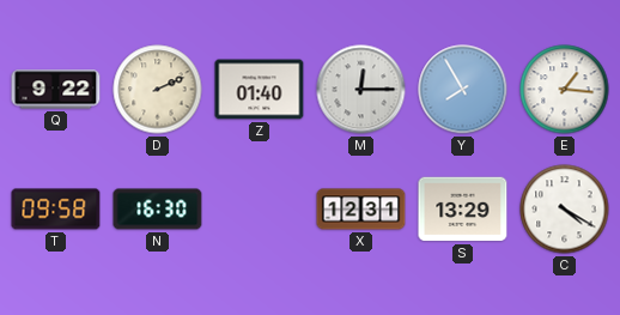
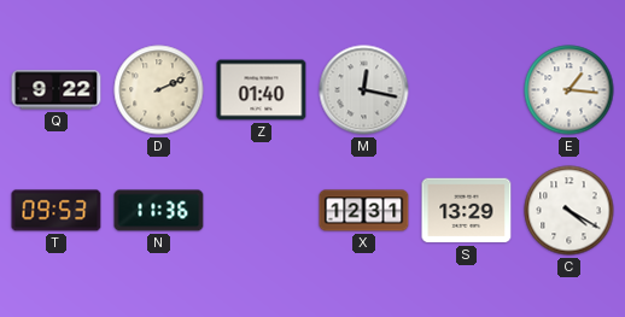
M: 12:15 -> 12:17
Y: 7:55 -> none
T: 09:58 -> 09:53
N: 16:30 -> 11:36
